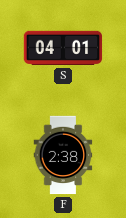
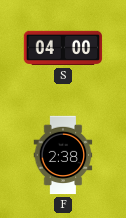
S: 04:01 -> 04:00
